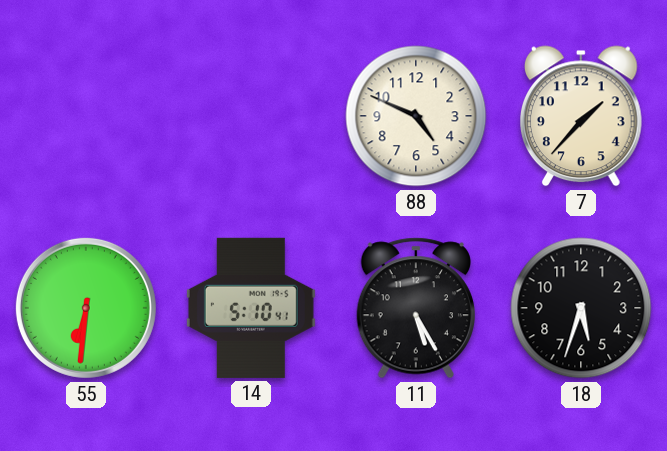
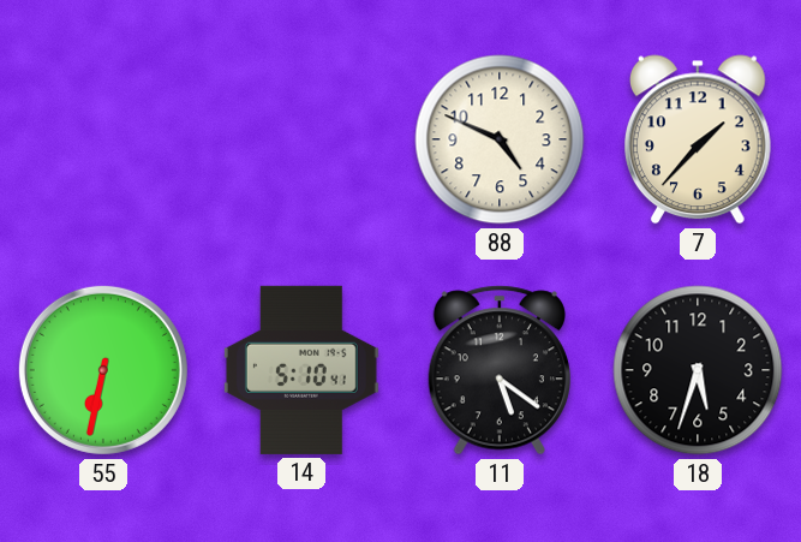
55: 6:31 -> 6:32
11: 5:25 -> 5:21
